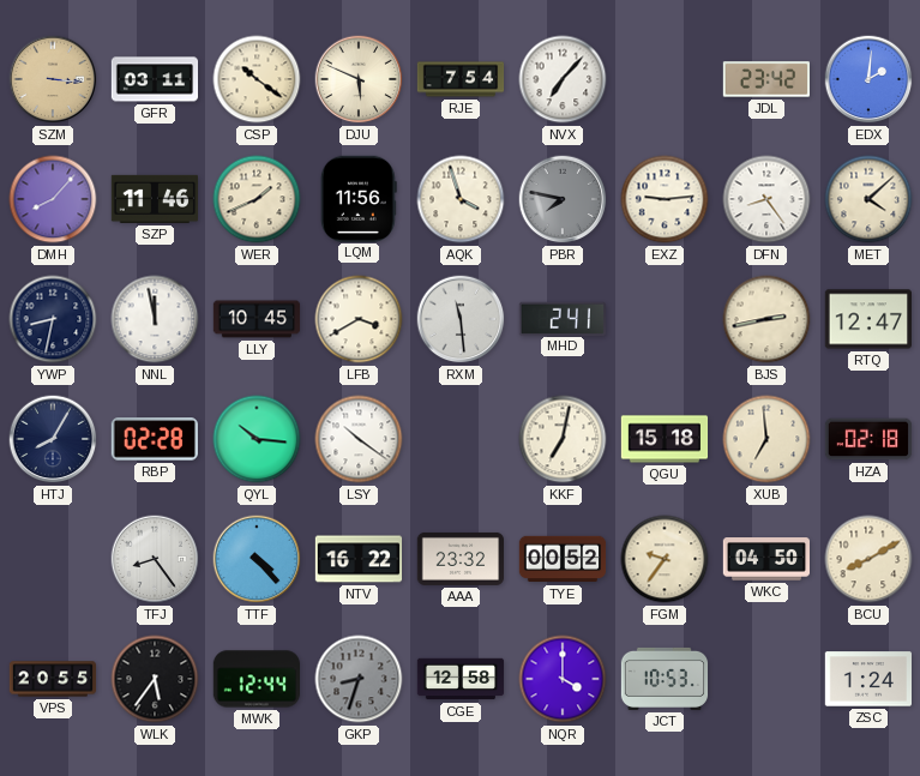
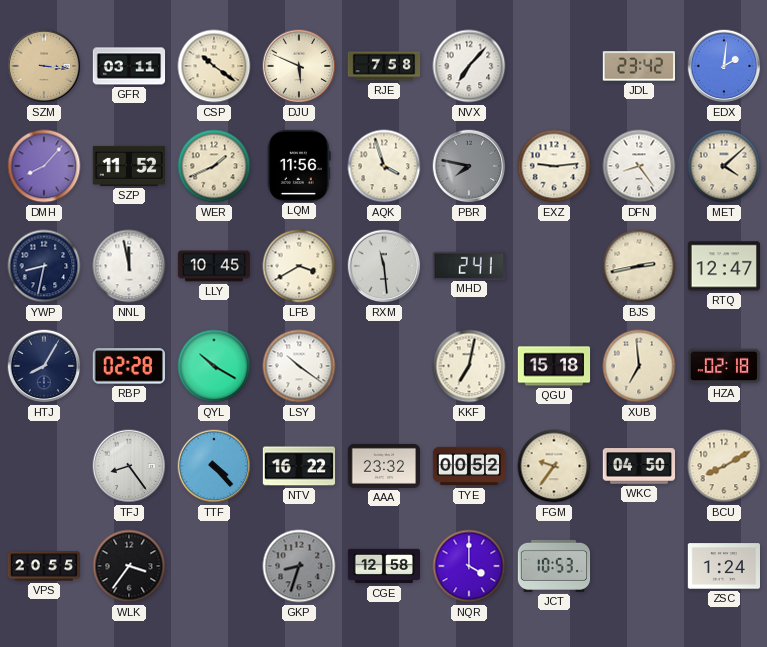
RJE: 7:54 -> 7:58
SZP: 11:46 -> 11:52
QYL: 10:16 -> 10:20
WLK: 5:36 -> 3:36
MWK: 12:44 -> none
